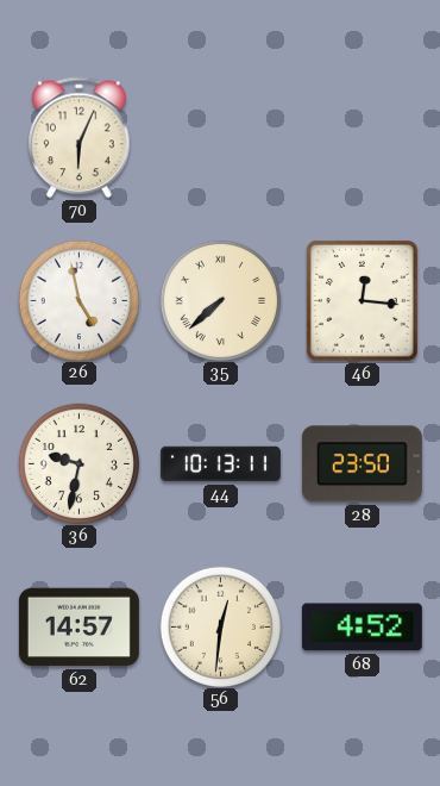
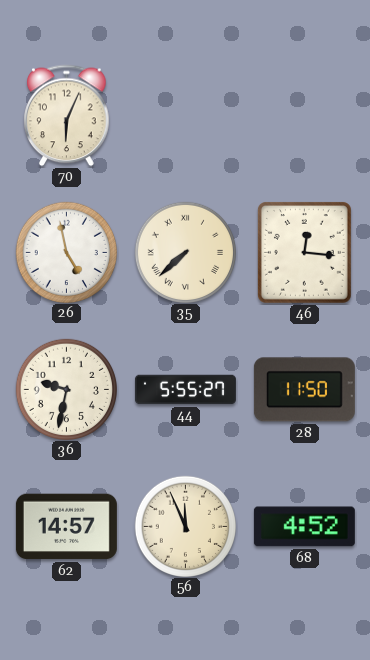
44: 10:13 -> 5:55
28: 23:50 -> 11:50
56: 12:31 -> 11:56
